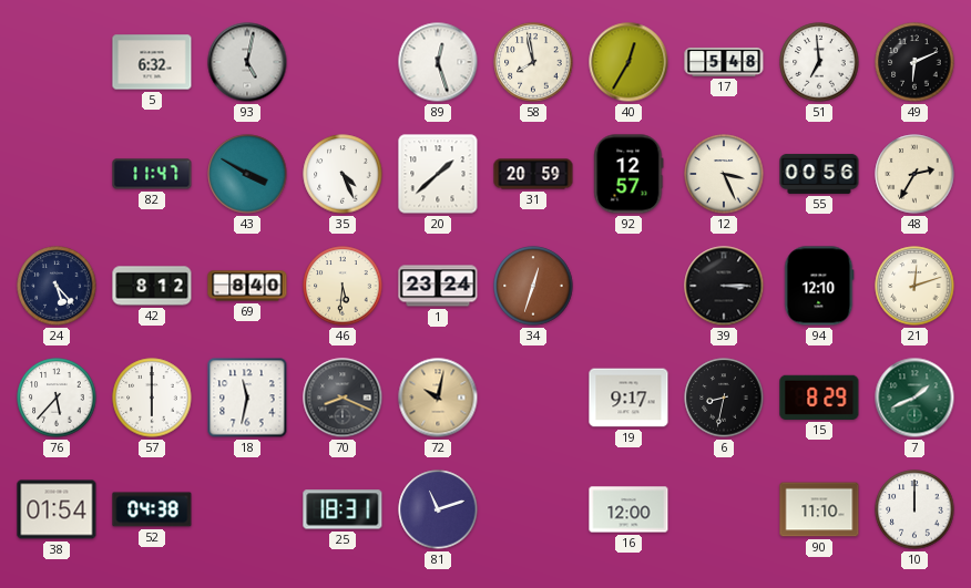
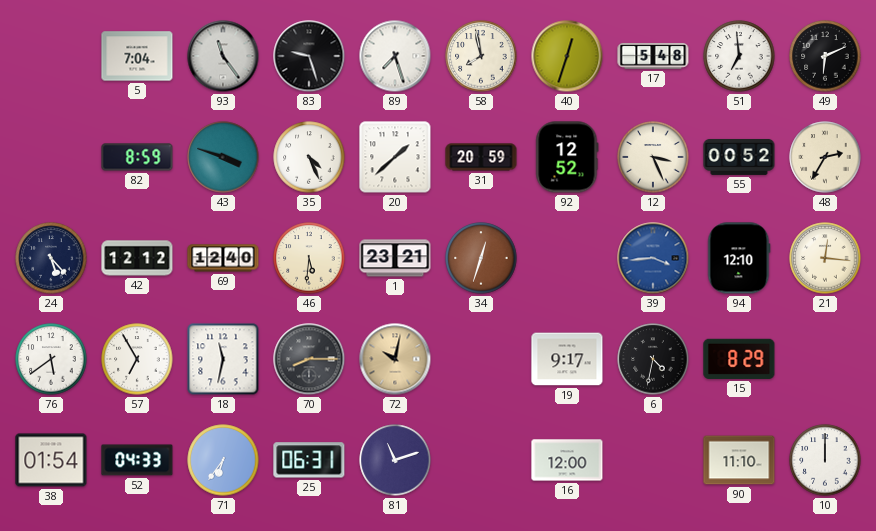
5: 6:32 -> 7:04
93: 5:02 -> 11:24
83: none -> 9:27
89: 12:27 -> 7:27
40: 12:35 -> 12:33
82: 11:47 -> 8:59
43: 3:50 -> 3:48
92: 12:57 -> 12:52
55: 00:56 -> 00:52
42: 8:12 -> 12:12
69: 8:40 -> 12:40
1: 23:24 -> 23:21
39: 3:15 -> 3:44
39 dial: black -> blue
21: 12:12 -> 12:16
76: 5:37 -> 5:39
57: 6:00 -> 6:55
70: 8:19 -> 8:15
6: 8:32 -> 4:32
7: 1:41 -> none
52: 04:38 -> 04:33
71: none -> 6:36
25: 18:31 -> 06:31
